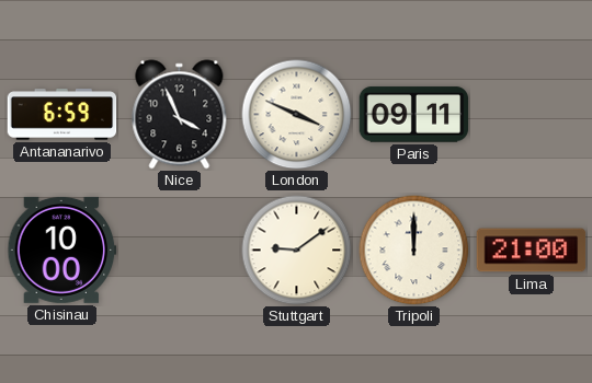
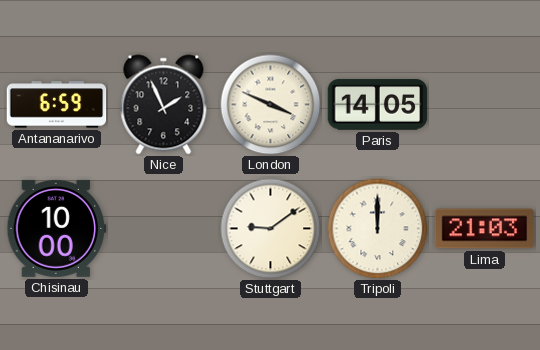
Nice: 3:56 -> 1:56
Paris: 09:11 -> 14:05
Lima: 21:00 -> 21:03
